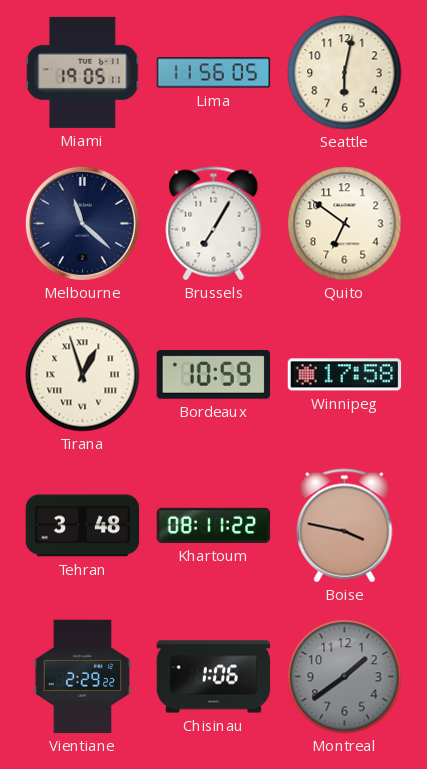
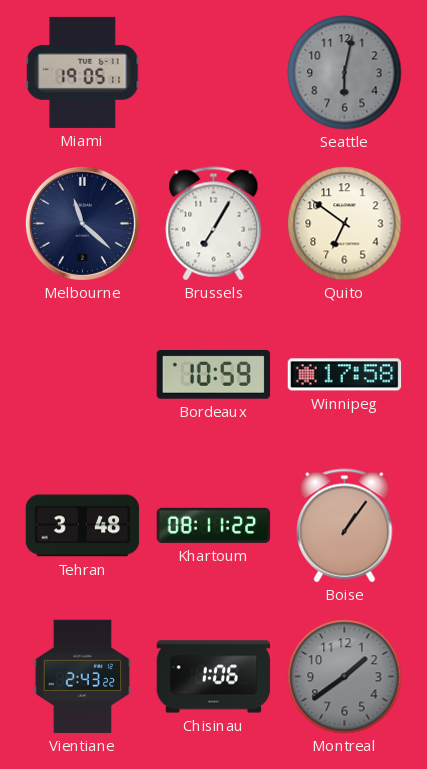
Lima: 11:56 -> none
Seattle dial: cream -> grey
Tirana: 12:57 -> none
Boise: 3:47 -> 1:06
Vientiane: 2:29 -> 2:43
